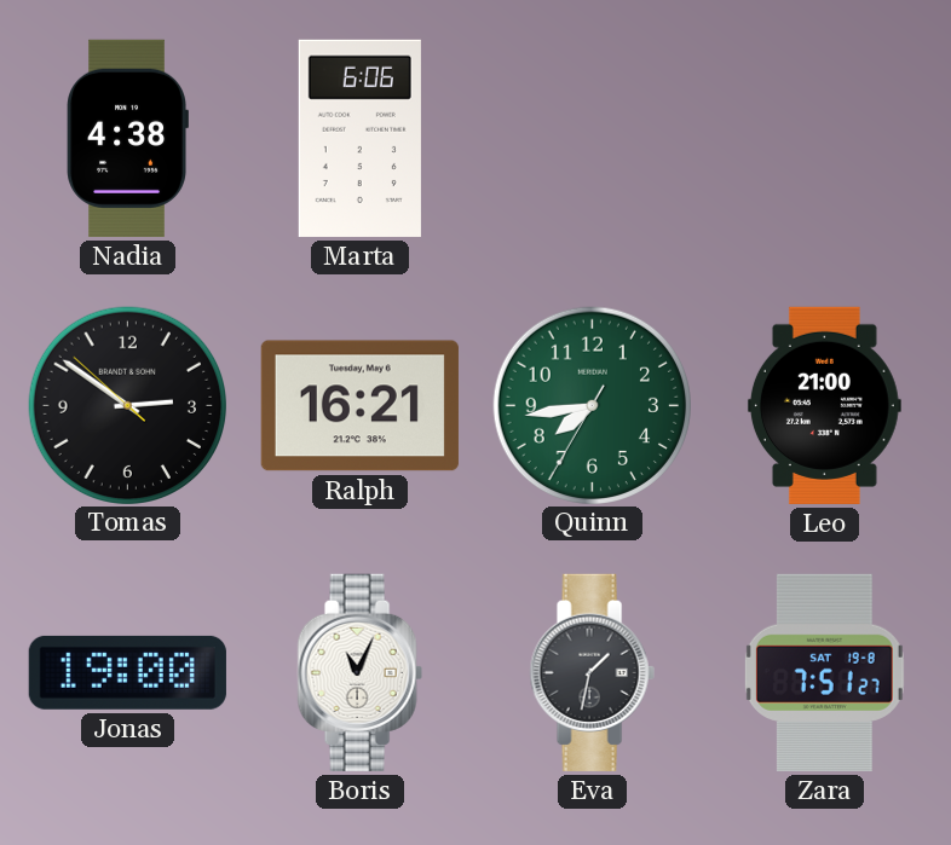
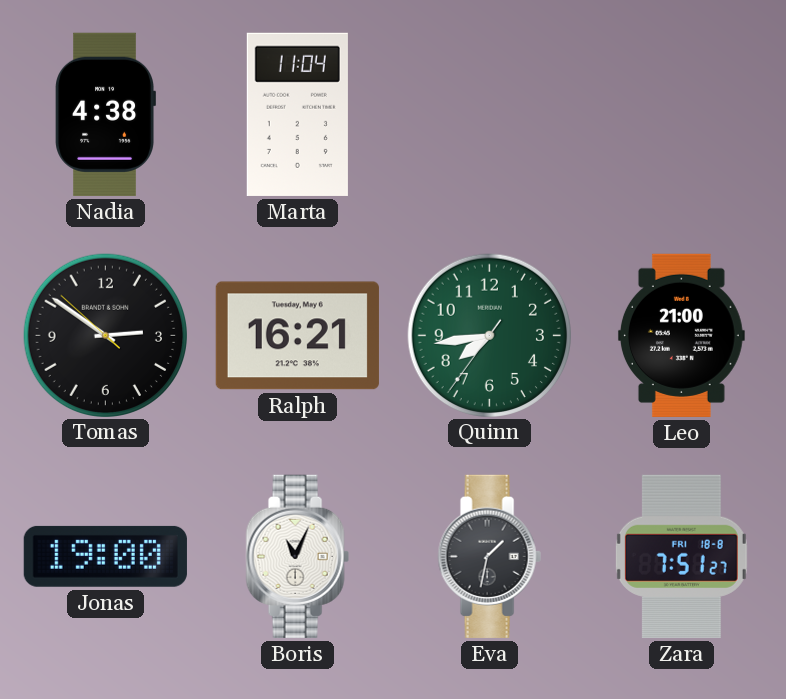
Marta: 6:06 -> 11:04
Quinn: 7:43:35 -> 7:43:36
Zara date: SAT 19-8 -> FRI 18-8
